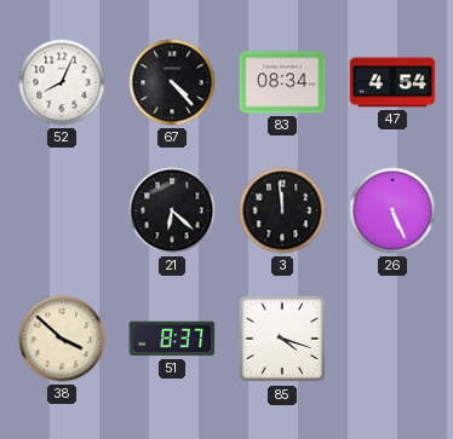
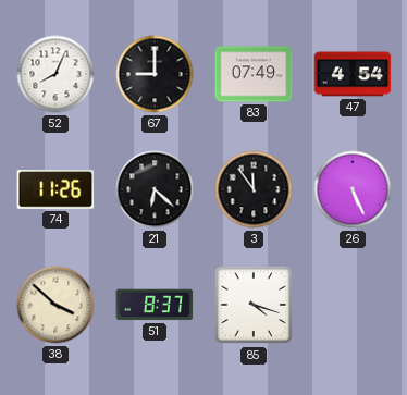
67: 4:23 -> 9:00
83: 08:34 -> 07:49
74: none -> 11:26
3: 11:59 -> 11:54
